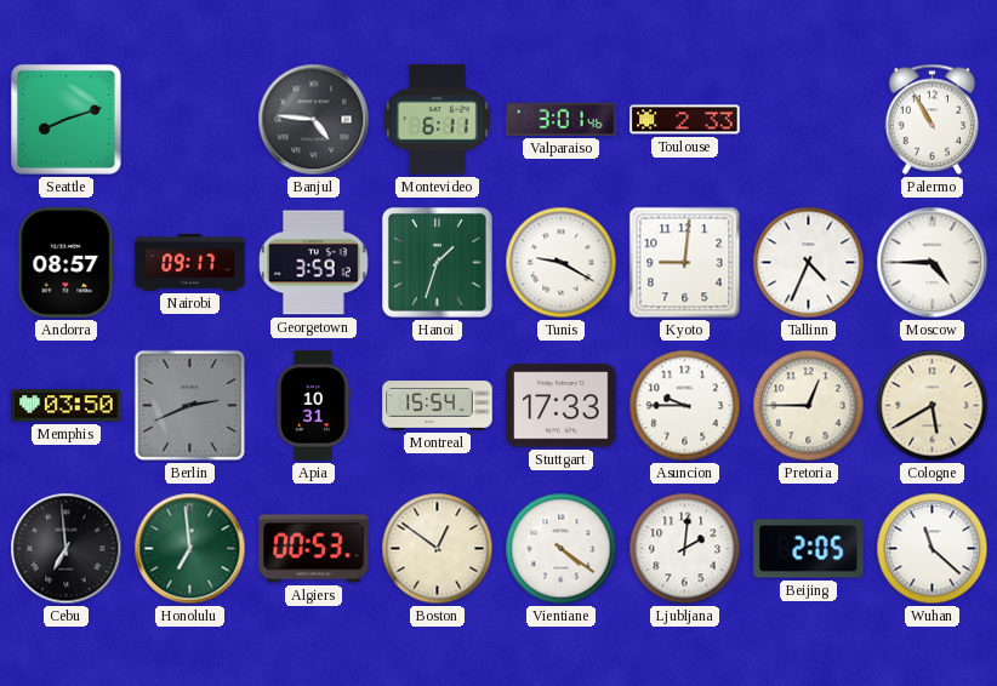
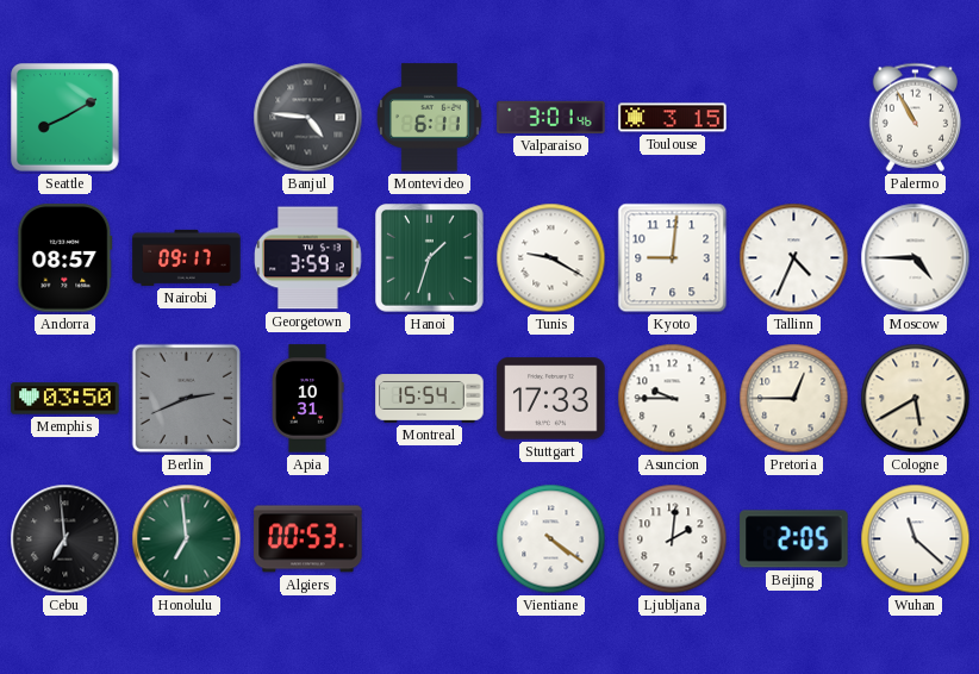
Seattle: 8:12 -> 8:10
Toulouse: 2:33 -> 3:15
Boston: 12:51 -> none
